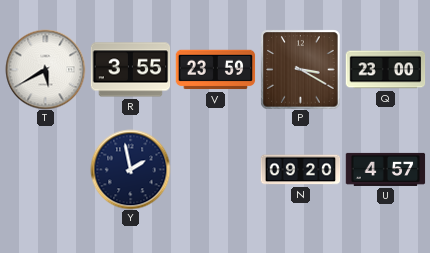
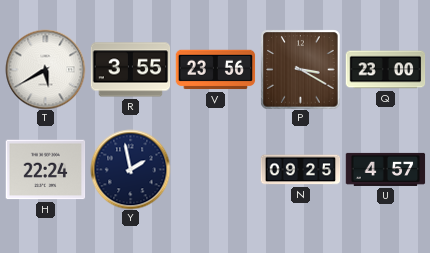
V: 23:59 -> 23:56
H: none -> 22:24
N: 09:20 -> 09:25
